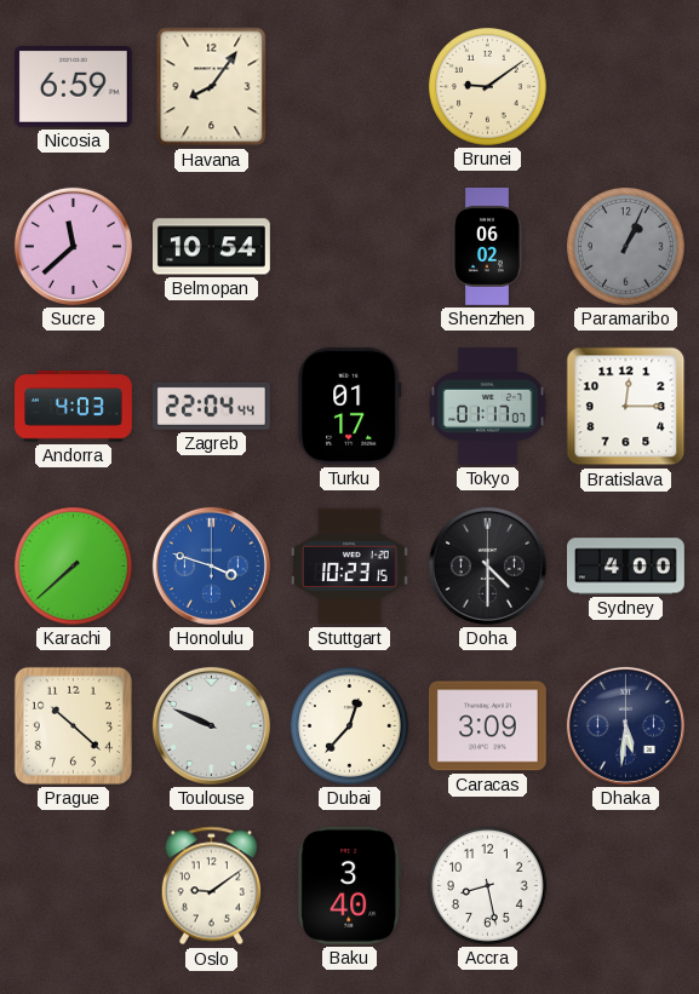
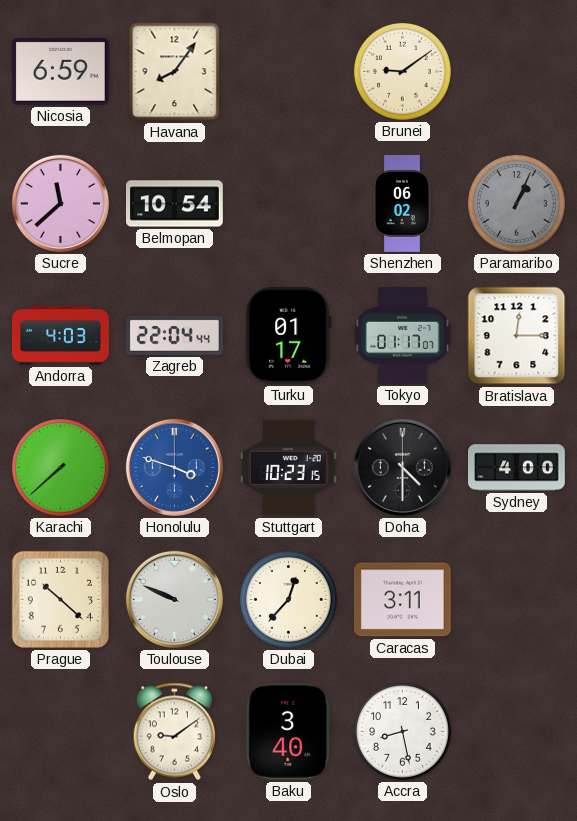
Caracas: 3:09 -> 3:11
Dhaka: 5:31 -> none
